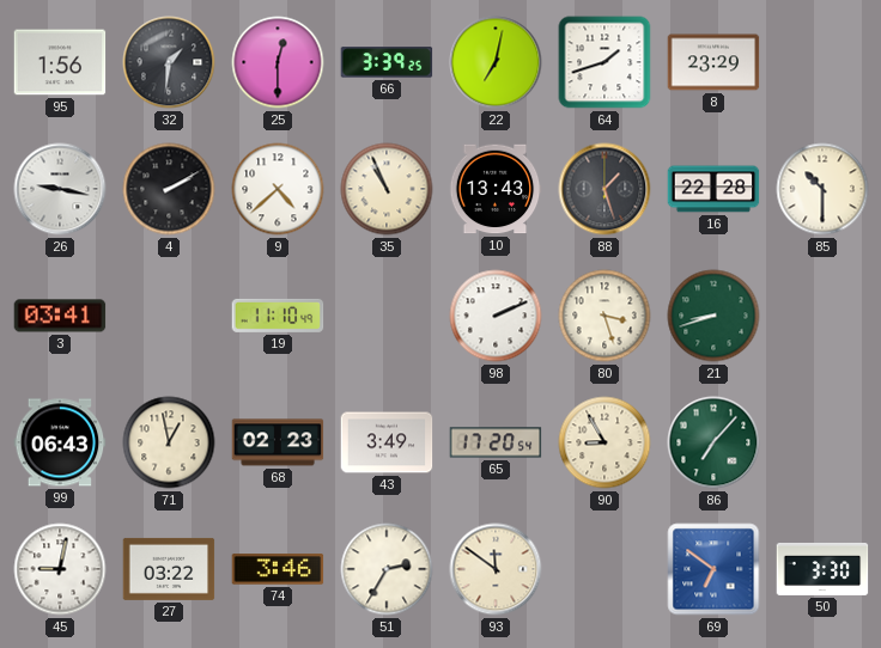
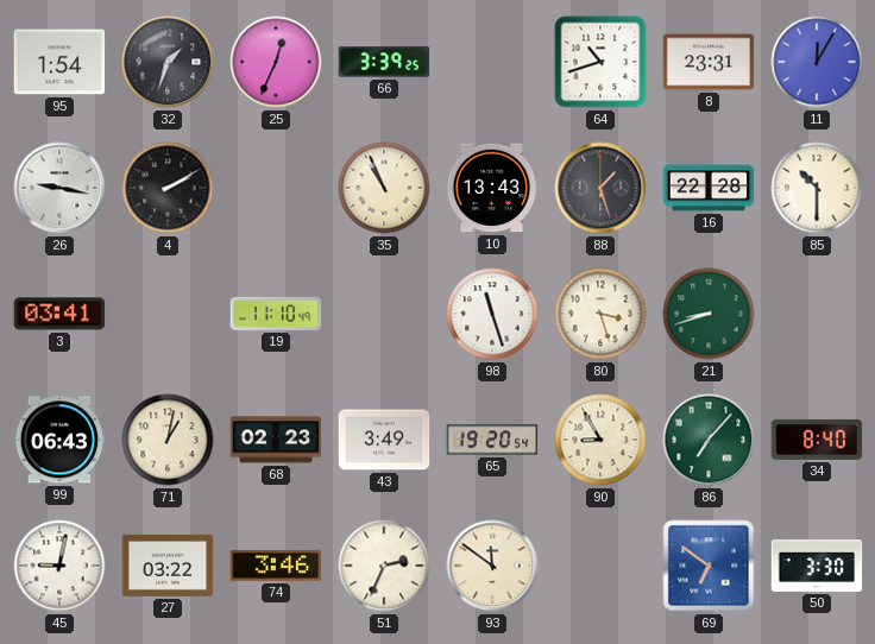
95: 1:56 -> 1:54
32: 1:31 -> 1:33
25: 12:30 -> 12:34
22: 7:02 -> none
64: 1:42 -> 10:42
8: 23:29 -> 23:31
11: none -> 12:05
9: 4:38 -> none
98: 2:11 -> 11:27
71: 12:58 -> 1:02
65: 17:20 -> 19:20
34: none -> 8:40
51: 2:35 -> 2:34
